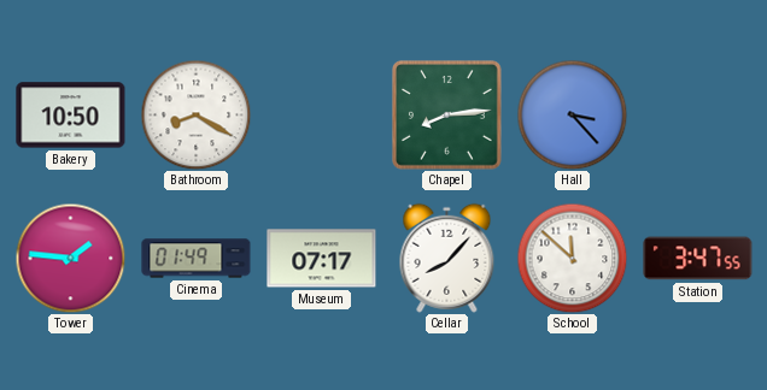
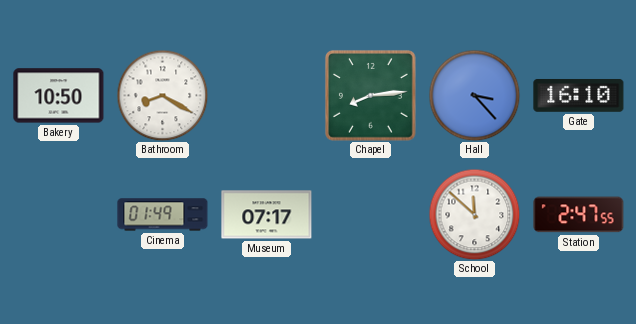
Gate: none -> 16:10
Tower: 1:46 -> none
Cellar: 8:07 -> none
Station: 3:47 -> 2:47
